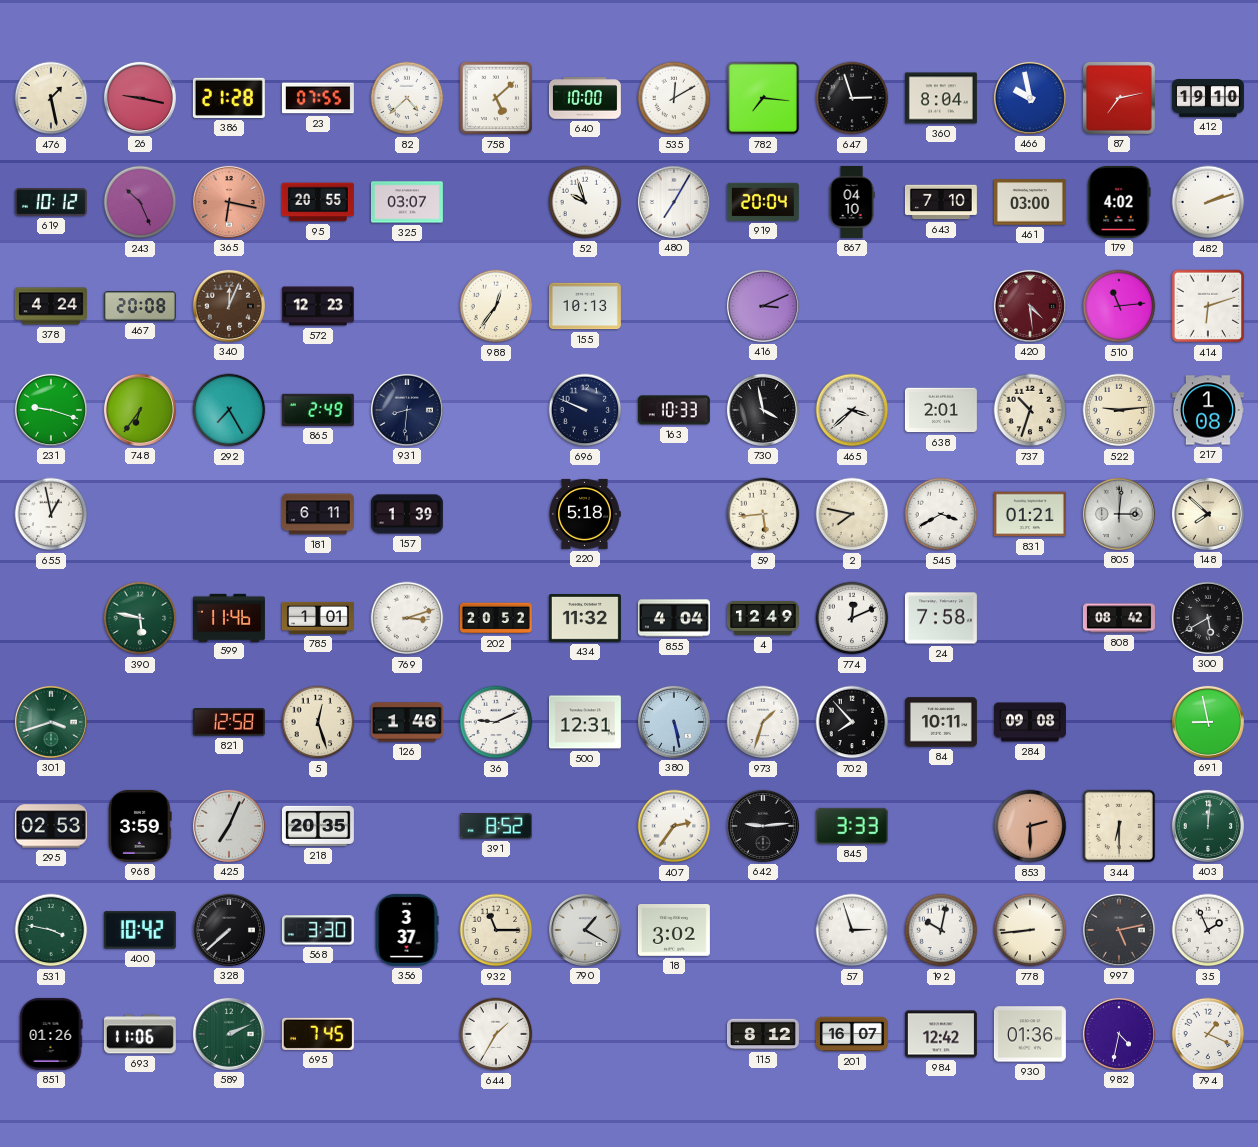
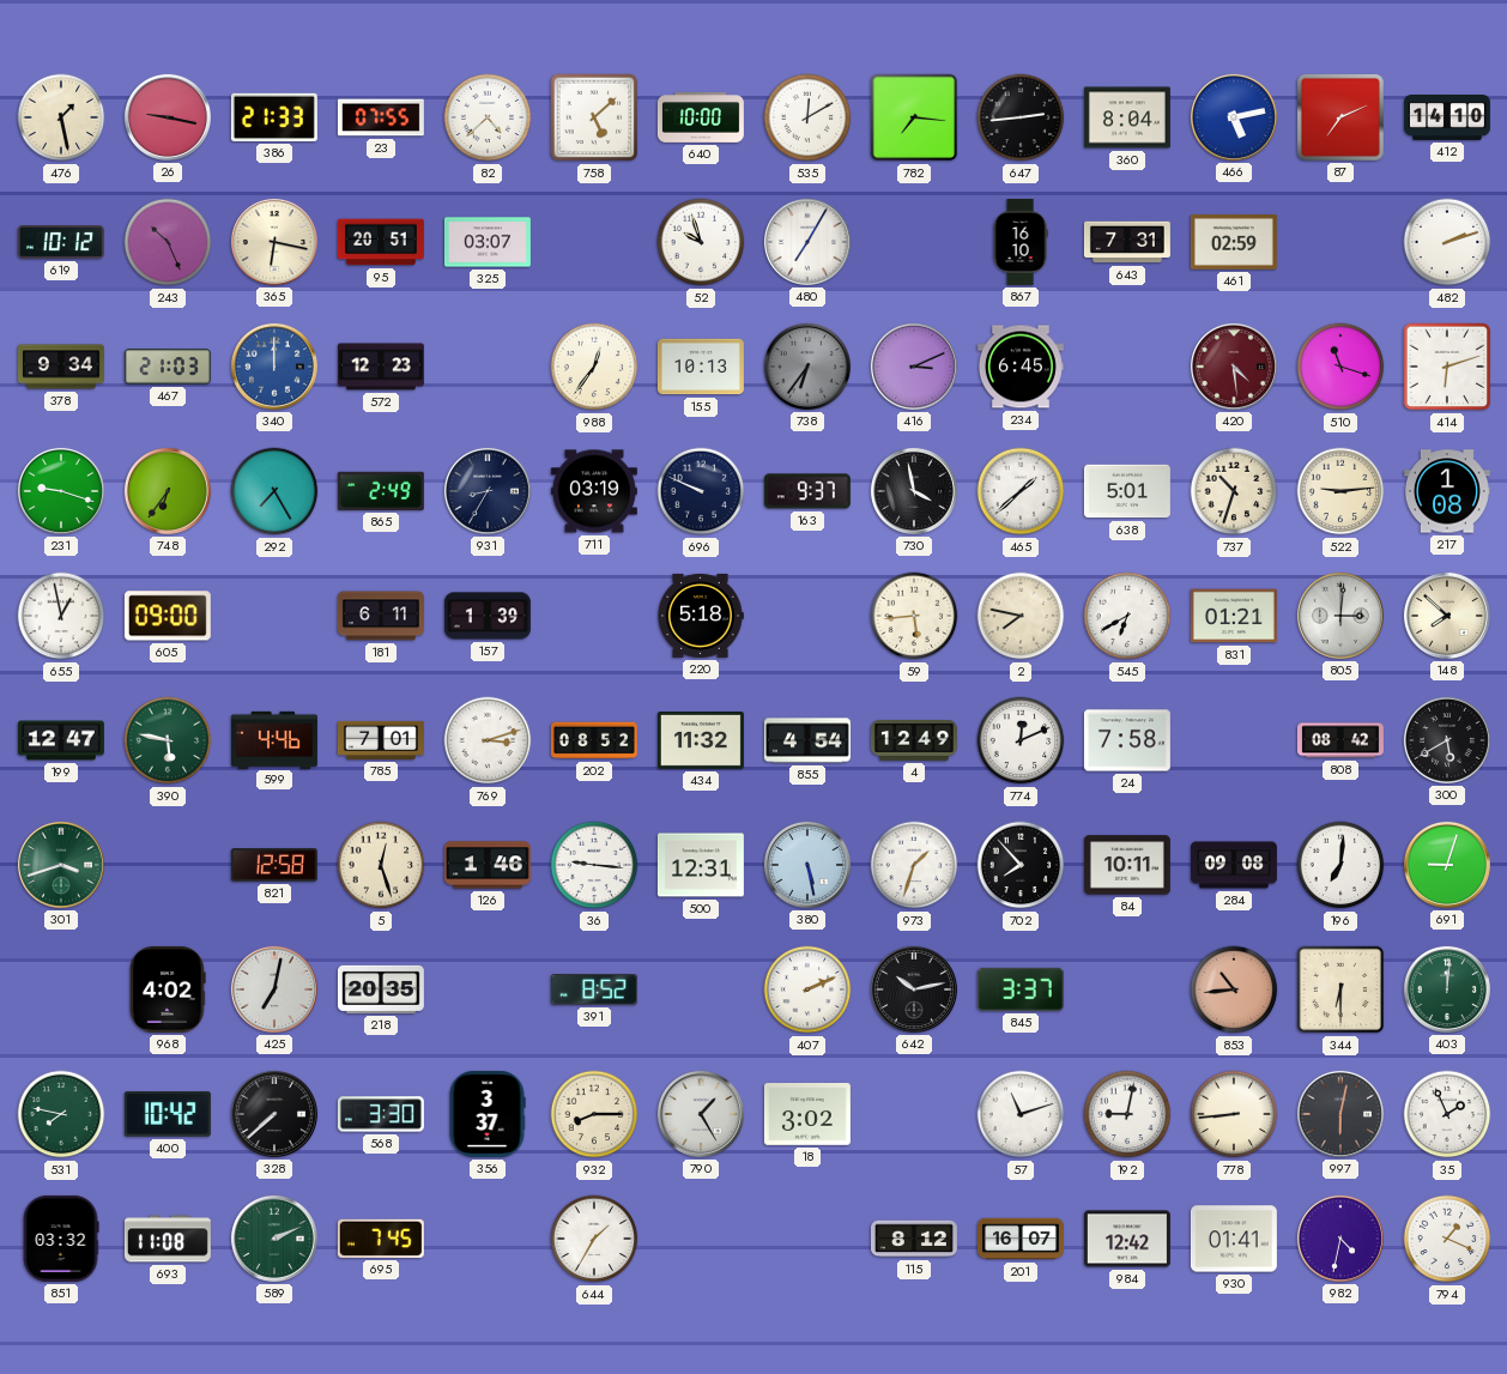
386: 21:28 -> 21:33
647: 2:57 -> 2:44
466: 9:58 -> 5:13
87: 7:13 -> 7:11
412: 19:10 -> 14:10
365 dial: salmon -> cream
95: 20:55 -> 20:51
919: 20:04 -> none
867: 04:10 -> 16:10
643: 7:10 -> 7:31
461: 03:00 -> 02:59
179: 4:02 -> none
378: 4:24 -> 9:34
467: 20:08 -> 21:03
340: 12:04 -> 12:00
340 dial: brown -> blue
738: none -> 6:36
234: none -> 6:45
510: 11:14 -> 11:18
931: 8:31 -> 8:35
711: none -> 03:19
163: 10:33 -> 9:37
465: 3:38 -> 1:38
638: 2:01 -> 5:01
605: none -> 09:00
545: 3:40 -> 6:40
199: none -> 12:47
599: 11:46 -> 4:46
785: 1:01 -> 7:01
202: 20:52 -> 08:52
855: 4:04 -> 4:54
36: 9:11 -> 9:16
196: none -> 7:01
691: 8:58 -> 9:03
295: 02:53 -> none
968: 3:59 -> 4:02
425: 7:04 -> 7:02
407: 2:36 -> 2:11
642: 9:14 -> 10:13
845: 3:33 -> 3:37
853: 2:30 -> 10:44
531: 3:47 -> 7:47
932: 11:15 -> 8:15
790: 1:20 -> 1:25
57: 2:57 -> 11:12
192: 10:02 -> 9:02
997: 5:13 -> 6:02
851: 01:26 -> 03:32
693: 11:06 -> 11:08
930: 01:36 -> 01:41
